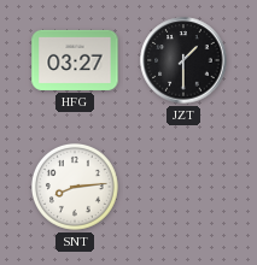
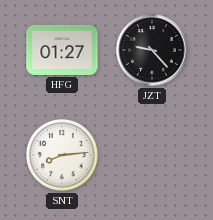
HFG: 03:27 -> 01:27
JZT: 1:30 -> 9:23
